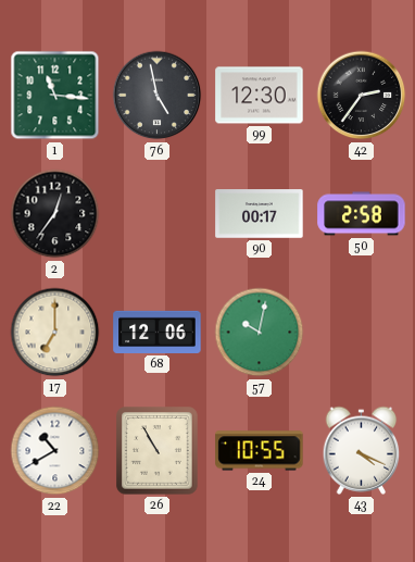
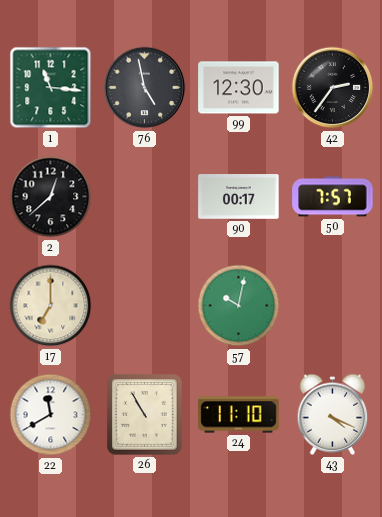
2: 12:36 -> 12:38
50: 2:58 -> 7:57
68: 12:06 -> none
22: 10:40 -> 11:40
24: 10:55 -> 11:10
